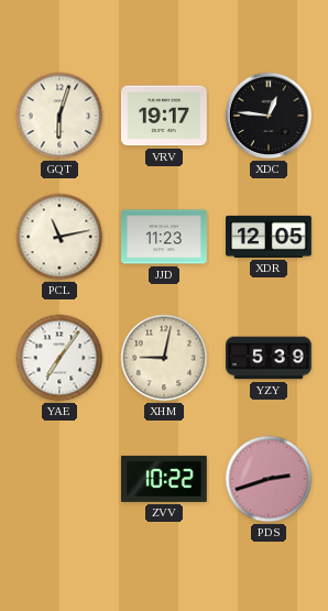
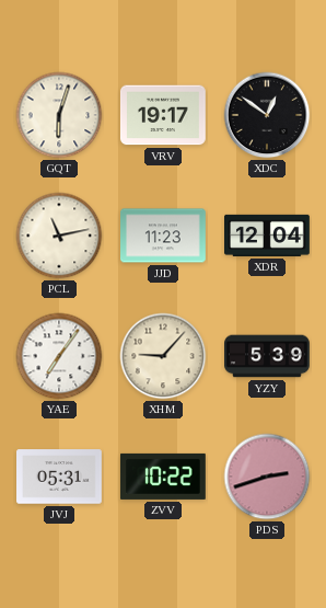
XDC: 12:46 -> 12:51
XDR: 12:05 -> 12:04
XHM: 9:02 -> 9:07
JVJ: none -> 05:31
